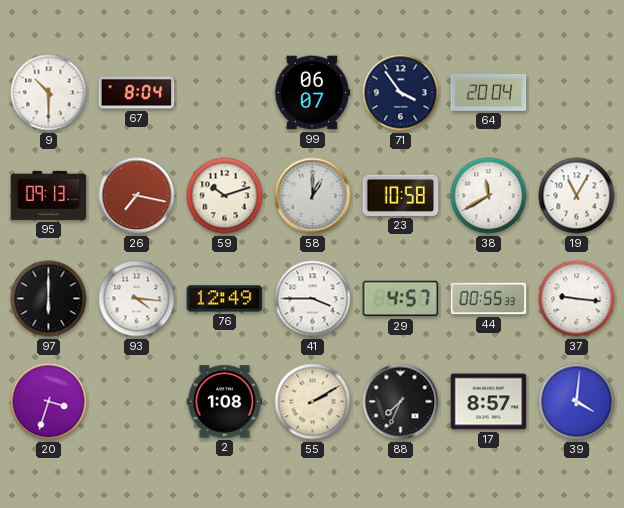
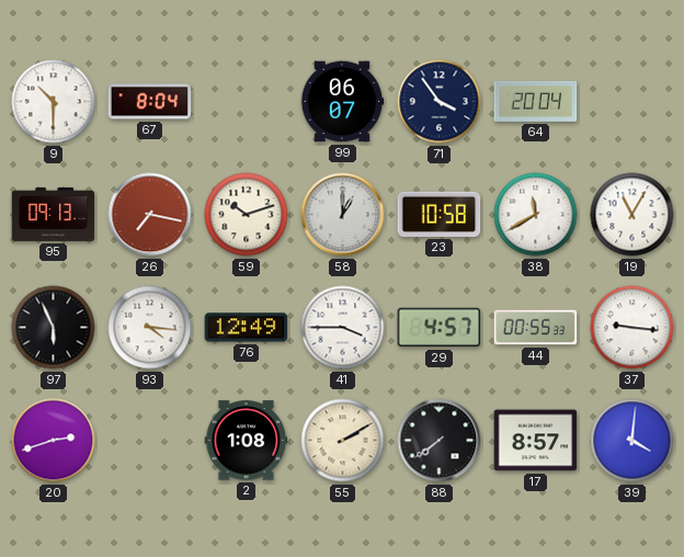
97: 6:00 -> 5:56
20: 3:33 -> 2:42
88: 7:34 -> 7:39
